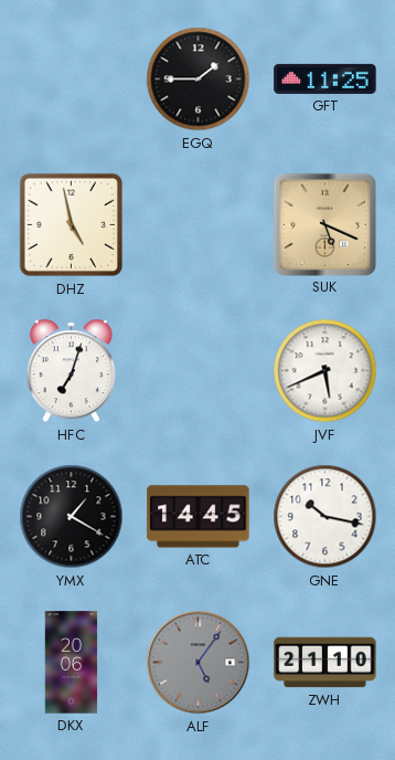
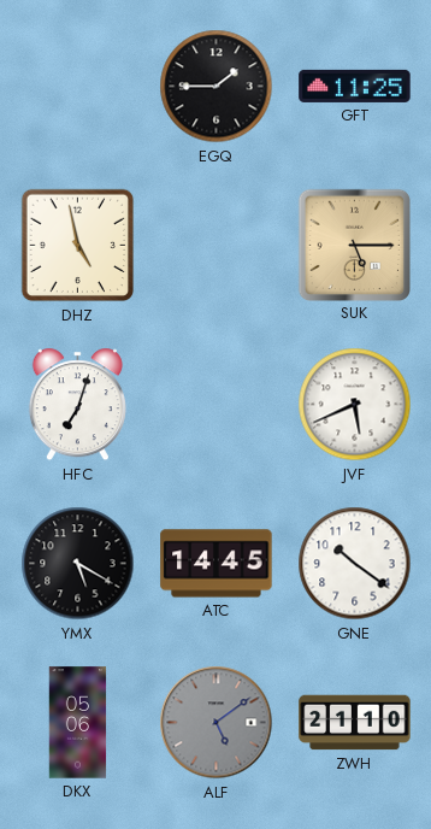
SUK: 5:19 -> 5:15
YMX: 1:20 -> 5:20
GNE: 10:17 -> 10:21
DKX: 20:06 -> 05:06
ALF: 5:06 -> 5:09
